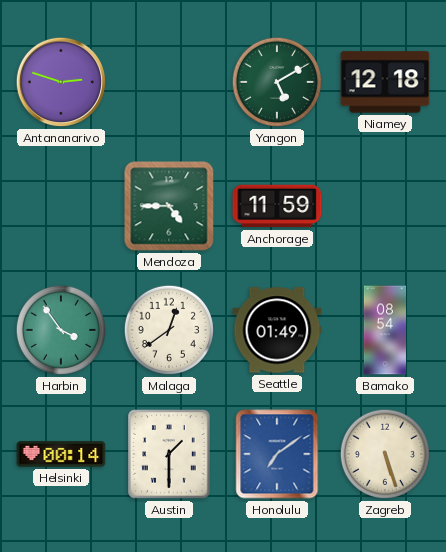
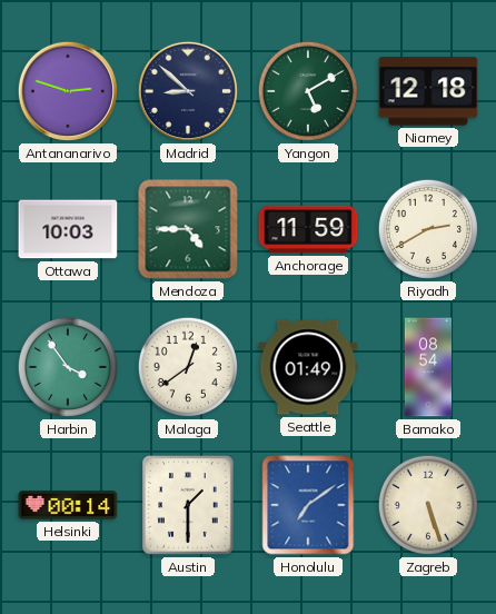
Madrid: none -> 8:52
Ottawa: none -> 10:03
Riyadh: none -> 2:40
